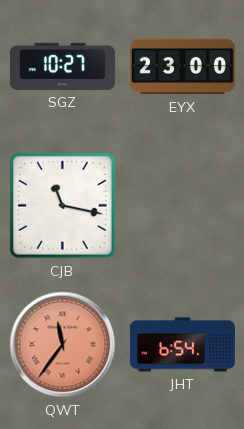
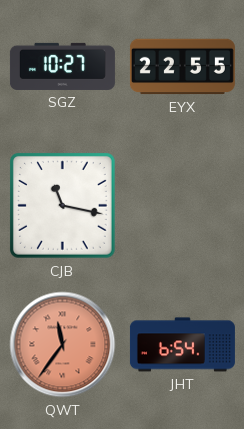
EYX: 23:00 -> 22:55
